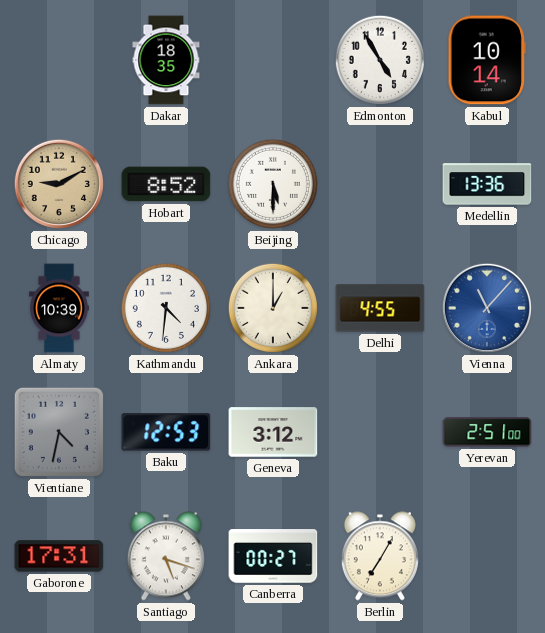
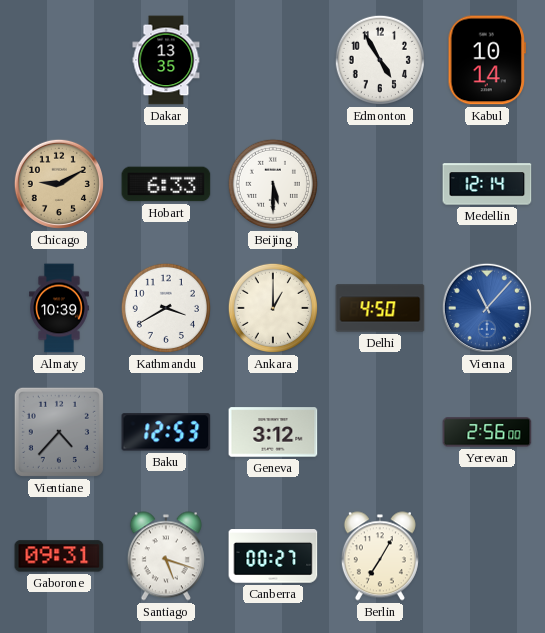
Dakar: 18:35 -> 13:35
Hobart: 8:52 -> 6:33
Medellin: 13:36 -> 12:14
Kathmandu: 4:31 -> 3:40
Delhi: 4:55 -> 4:50
Vientiane: 4:32 -> 4:37
Yerevan: 2:51 -> 2:56
Gaborone: 17:31 -> 09:31
